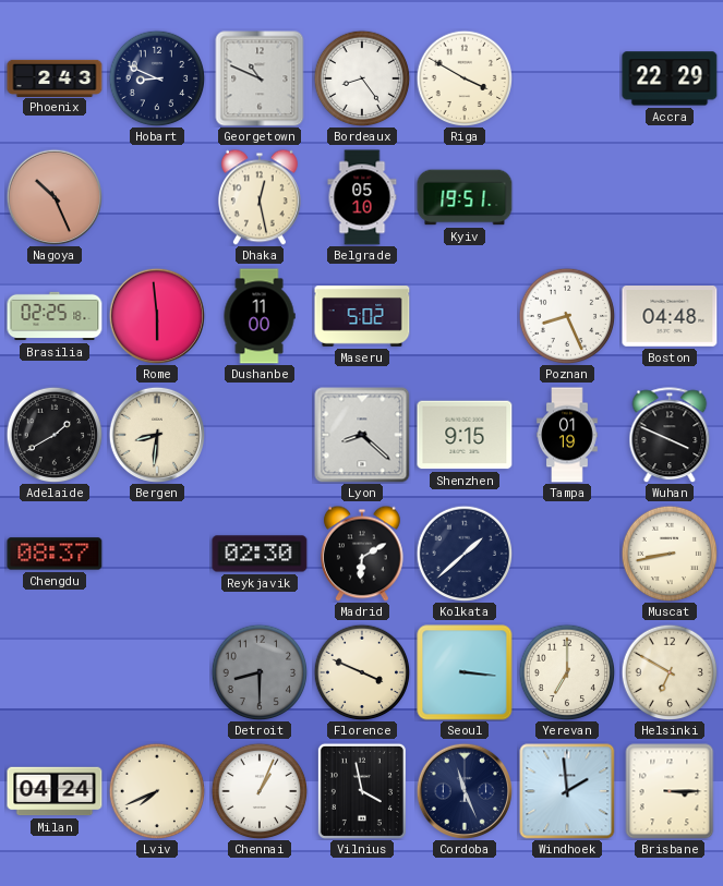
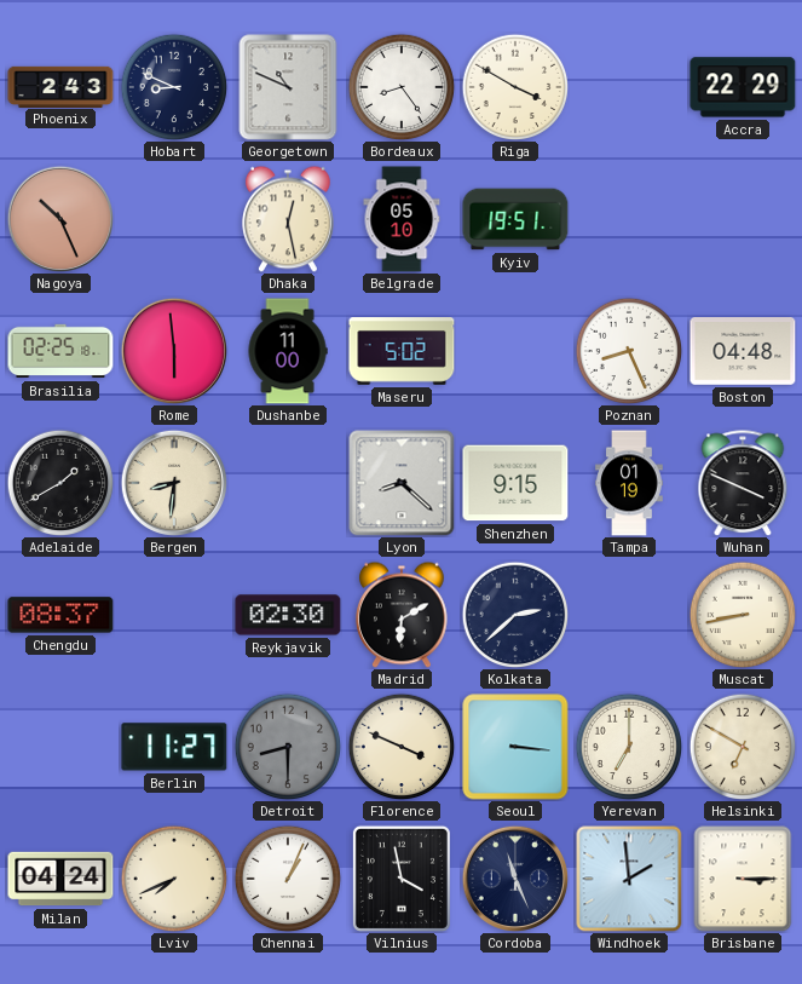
Kolkata: 1:38 -> 2:38
Berlin: none -> 11:27
